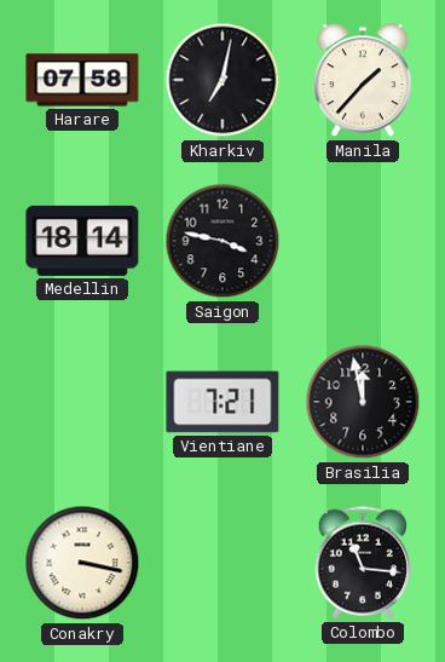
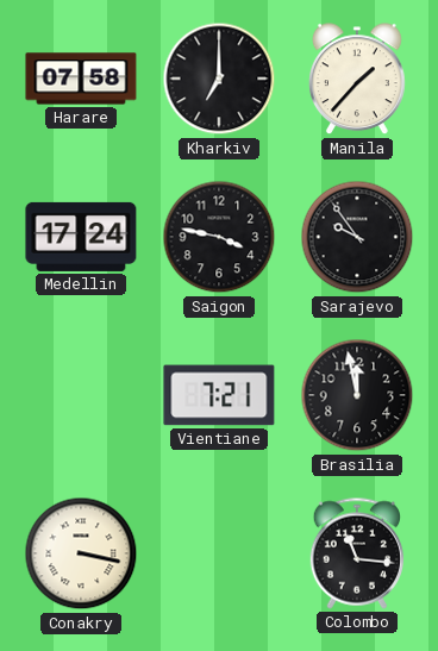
Kharkiv: 7:02 -> 7:00
Medellin: 18:14 -> 17:24
Sarajevo: none -> 9:54
